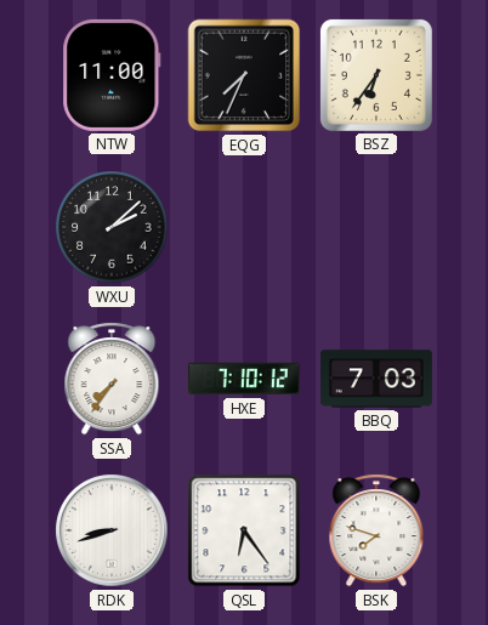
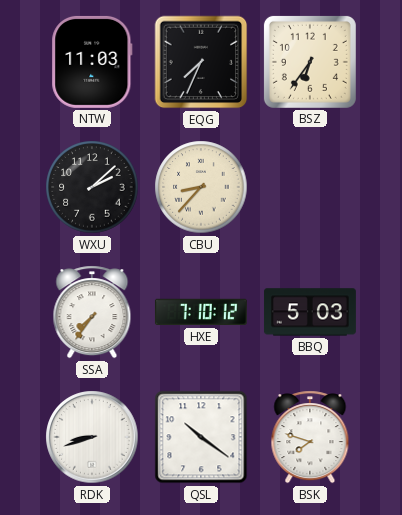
NTW: 11:00 -> 11:03
CBU: none -> 8:37
BBQ: 7:03 -> 5:03
QSL: 6:24 -> 10:21
